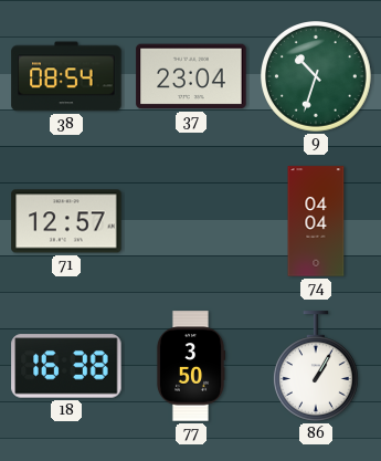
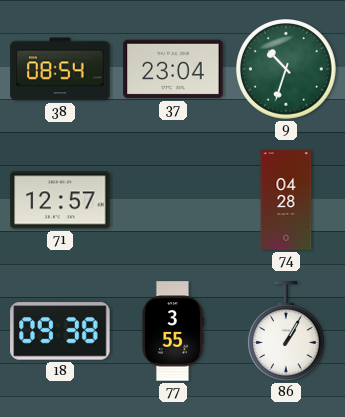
74: 04:04 -> 04:28
18: 16:38 -> 09:38
77: 3:50 -> 3:55
